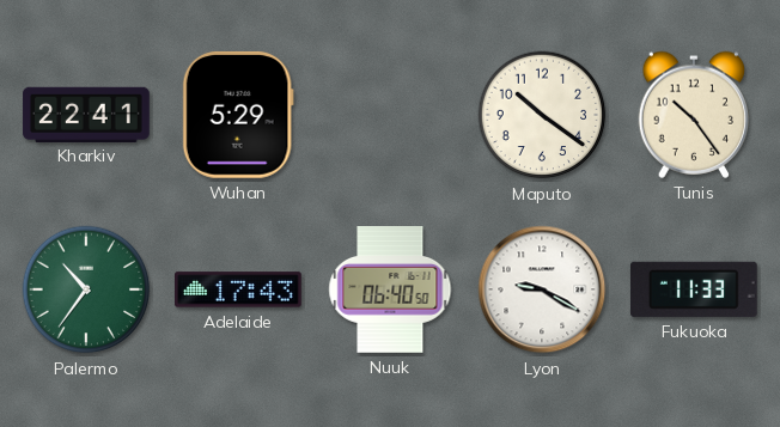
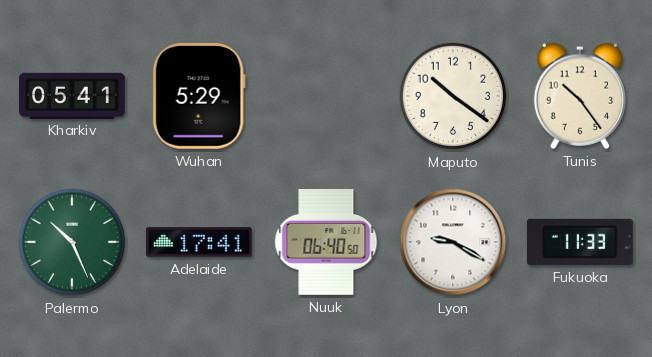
Kharkiv: 22:41 -> 05:41
Palermo: 10:36 -> 10:26
Adelaide: 17:43 -> 17:41
